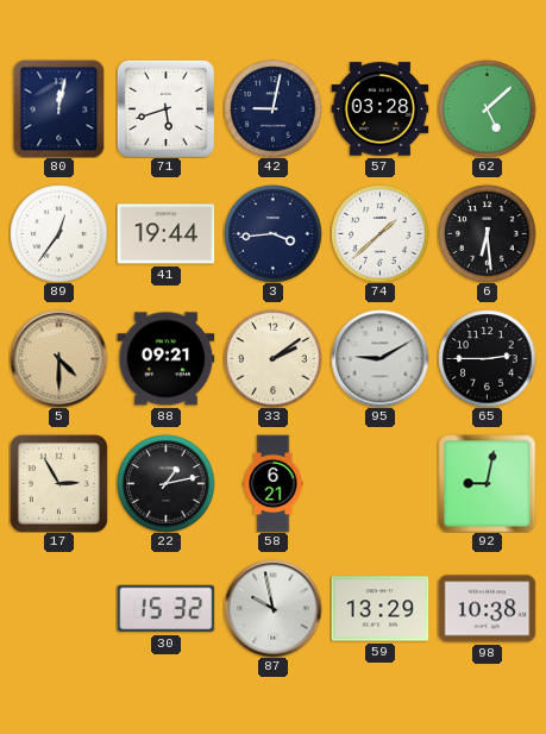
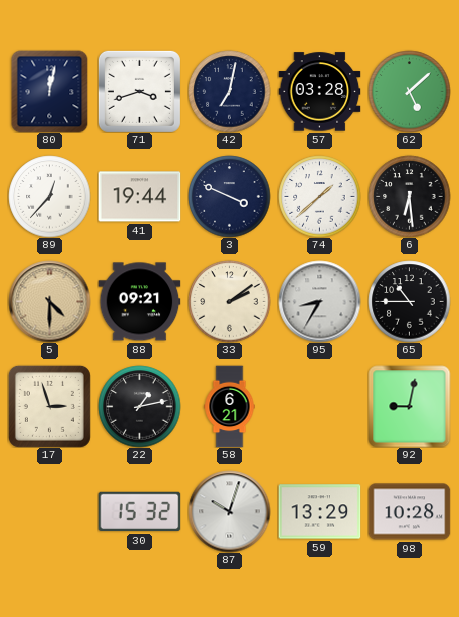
71: 5:42 -> 3:42
42: 9:02 -> 7:02
89: 12:36 -> 12:37
3: 3:44 -> 3:49
95: 9:10 -> 8:35
65: 2:45 -> 10:45
17: 2:55 -> 2:57
87: 9:58 -> 10:03
98: 10:38 -> 10:28
